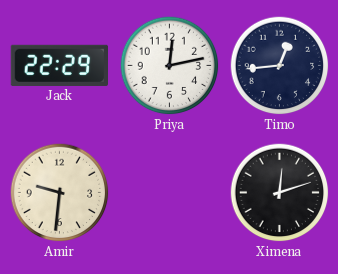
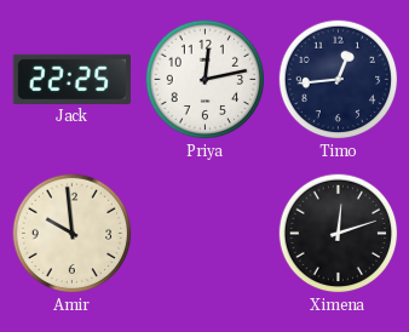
Jack: 22:29 -> 22:25
Amir: 9:31 -> 9:59
